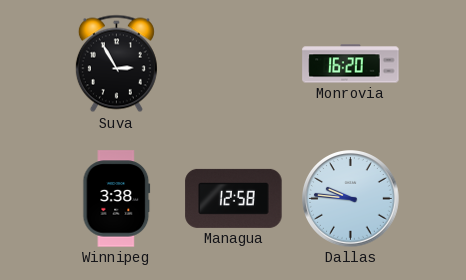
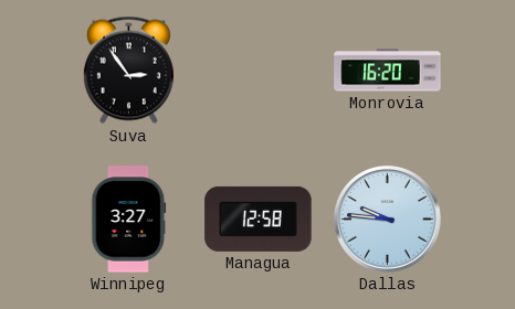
Suva: 2:55 -> 2:54
Winnipeg: 3:38 -> 3:27
